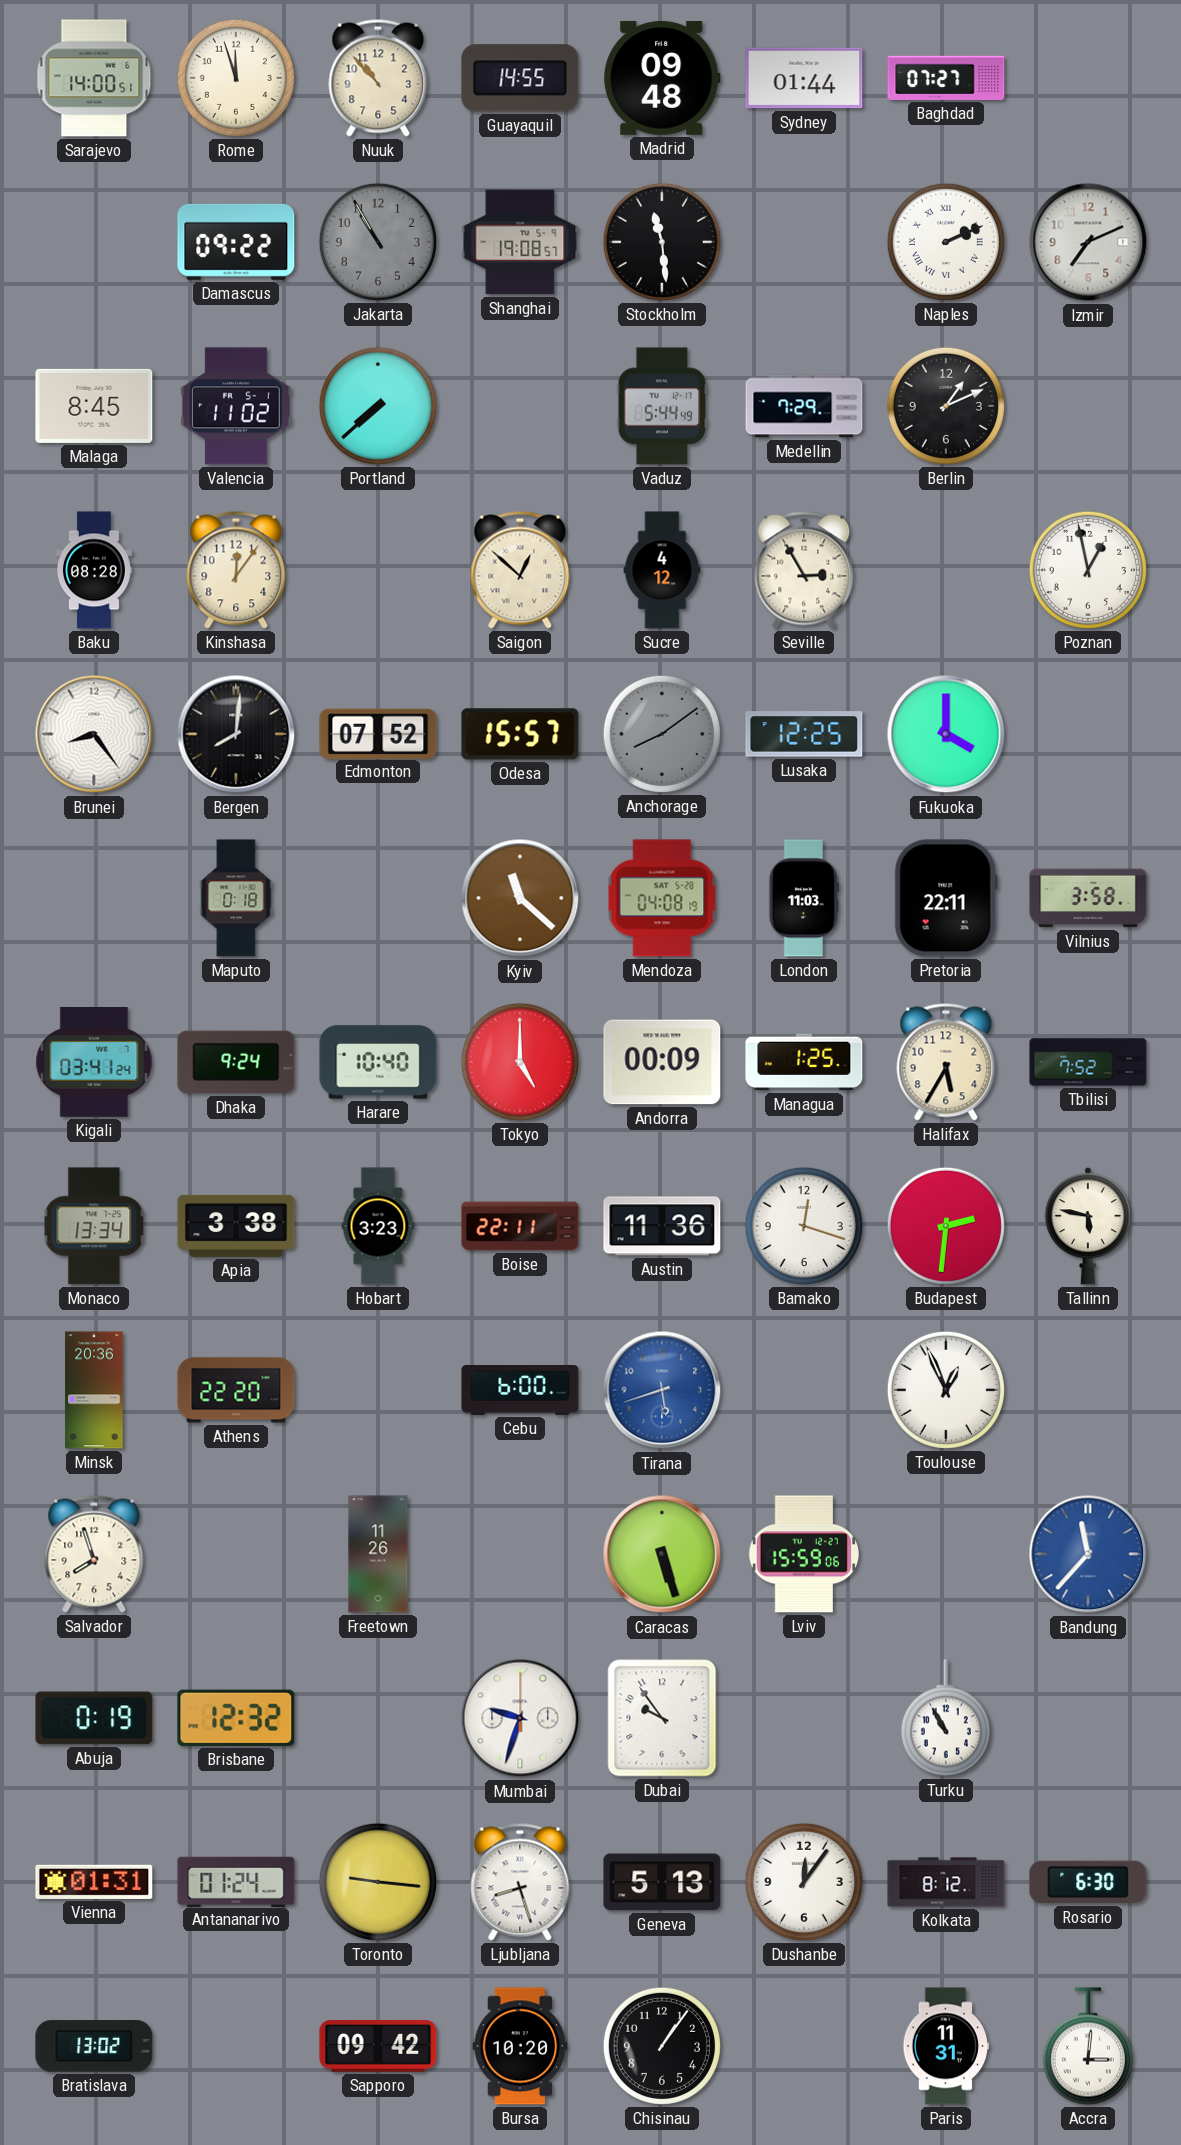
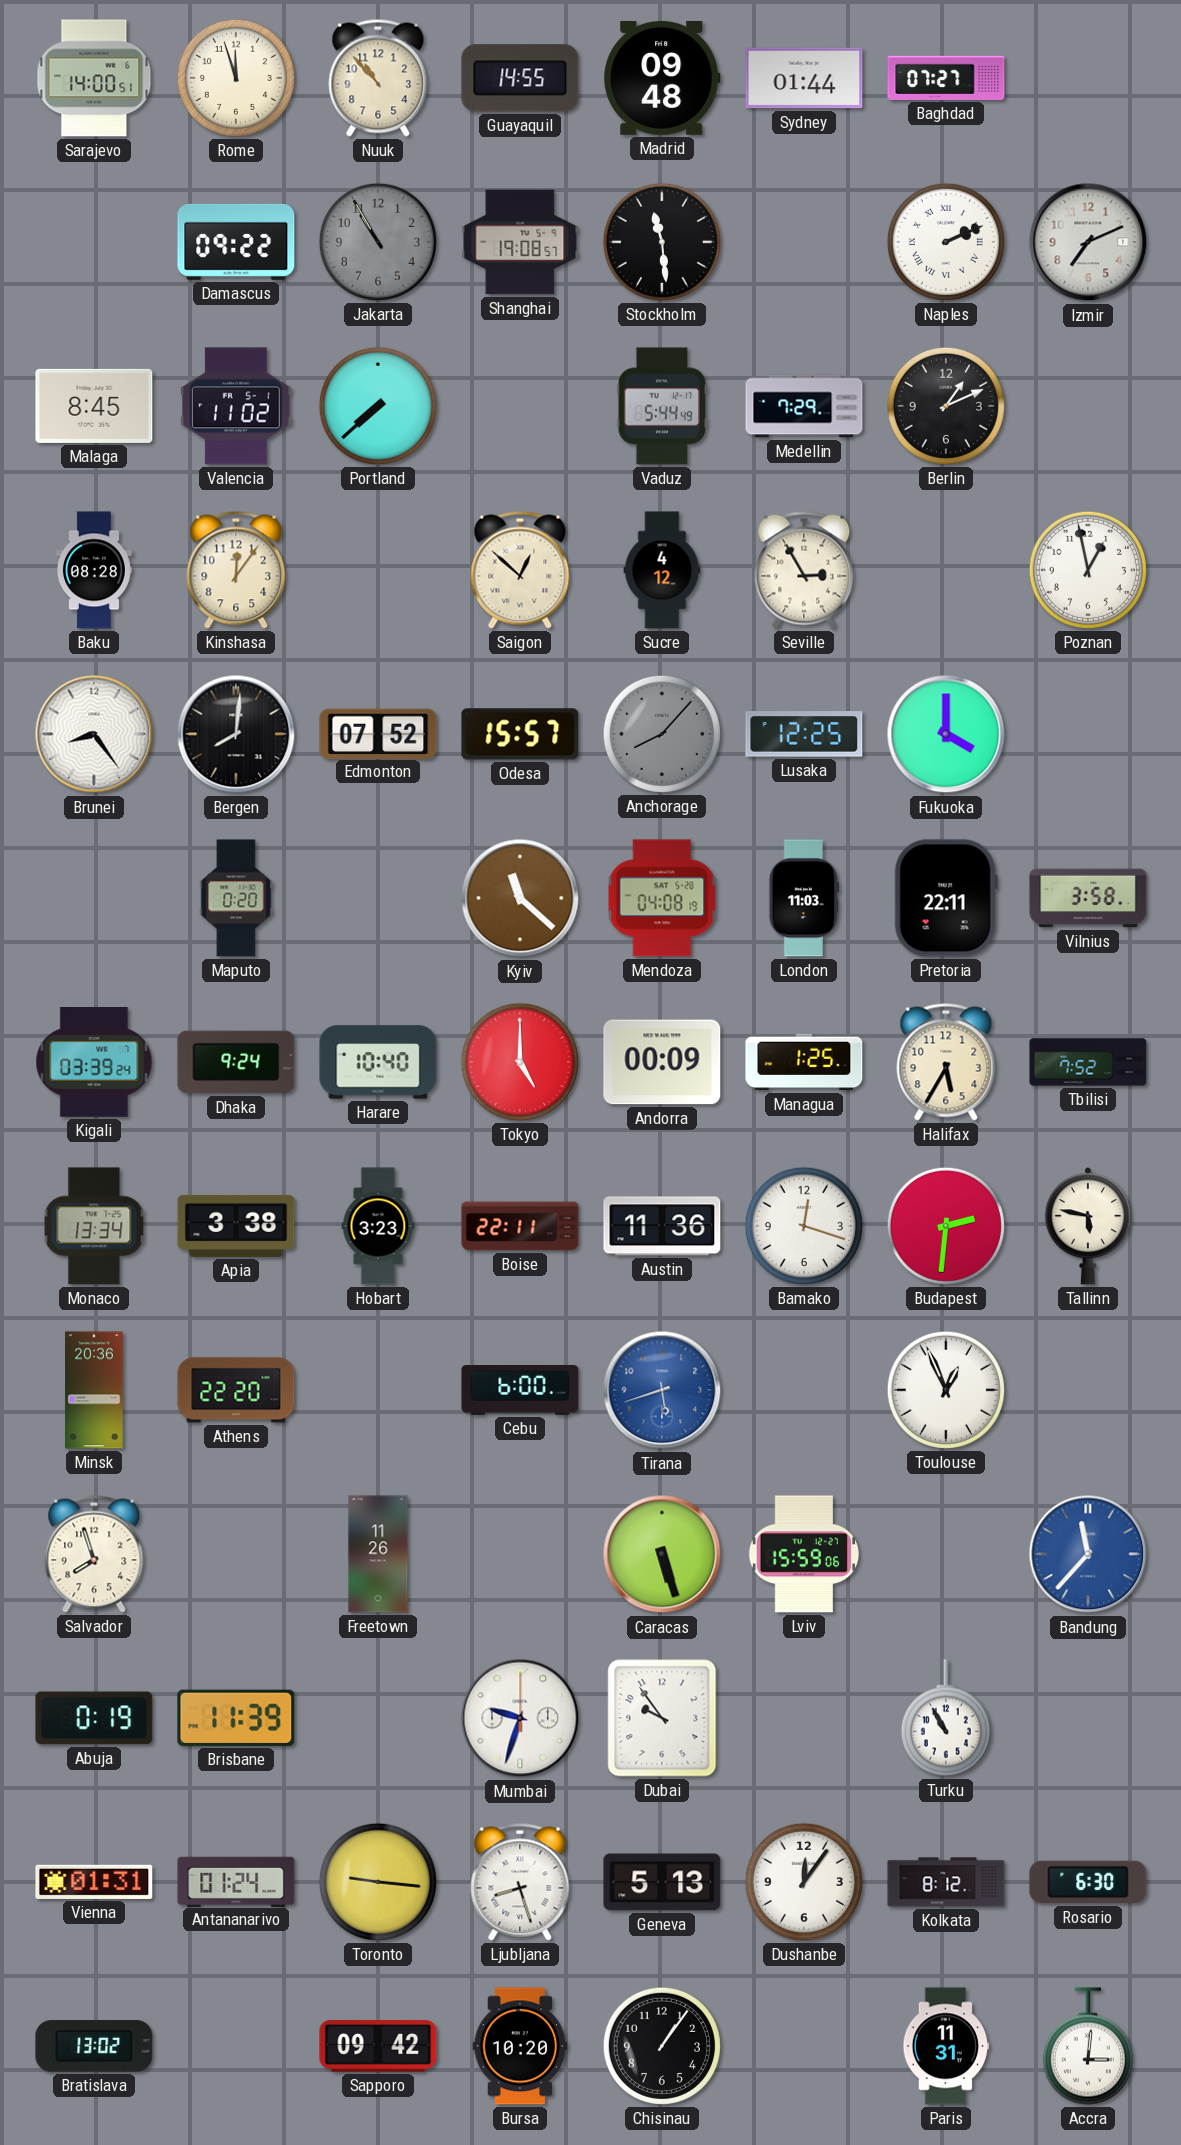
Anchorage: 8:09 -> 8:07
Maputo: 0:18 -> 0:20
Kigali: 03:41 -> 03:39
Brisbane: 12:32 -> 11:39
